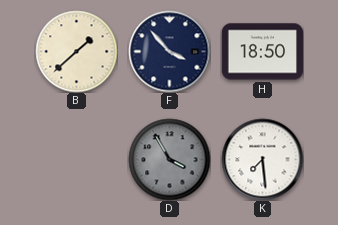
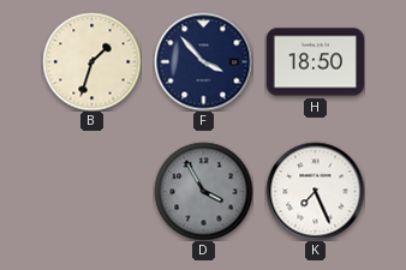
B: 1:38 -> 1:33
K: 7:29 -> 7:26
